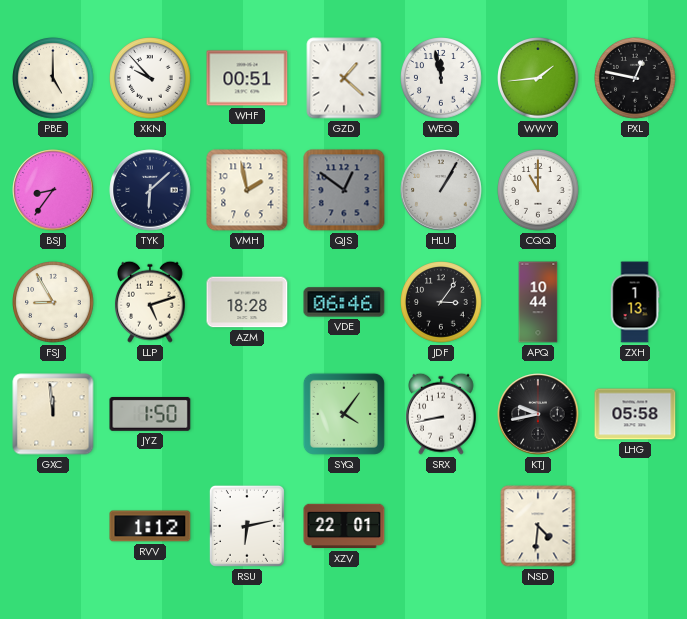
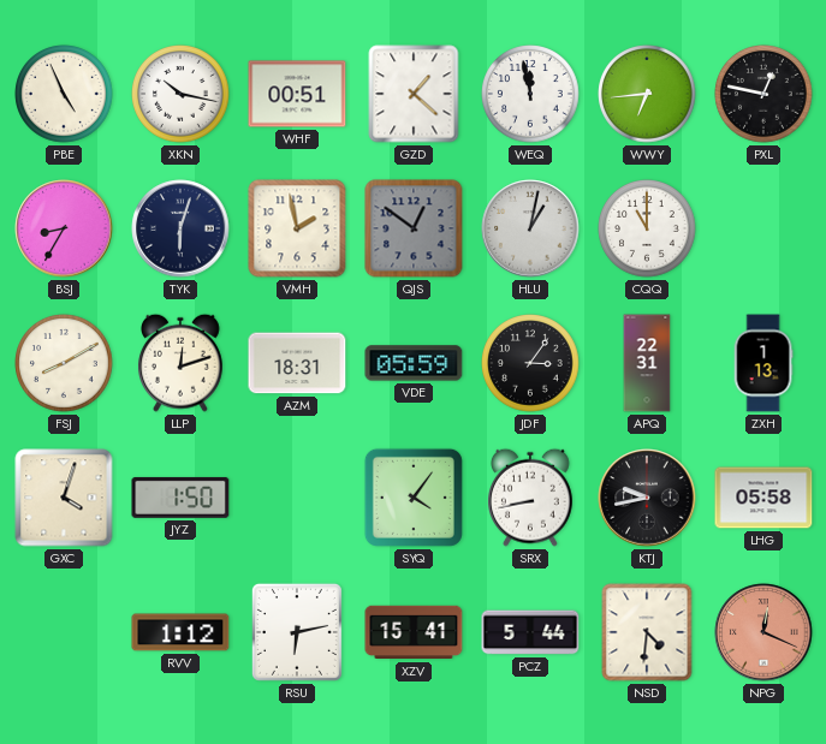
PBE: 5:00 -> 4:56
XKN: 9:53 -> 10:17
WWY: 1:44 -> 6:44
BSJ: 8:36 -> 8:35
TYK: 6:08 -> 6:03
HLU: 1:05 -> 1:02
FSJ: 8:55 -> 8:10
LLP: 5:12 -> 12:12
AZM: 18:28 -> 18:31
VDE: 06:46 -> 05:59
APQ: 10:44 -> 22:31
GXC: 11:59 -> 4:03
XZV: 22:01 -> 15:41
PCZ: none -> 5:44
NPG: none -> 12:19
